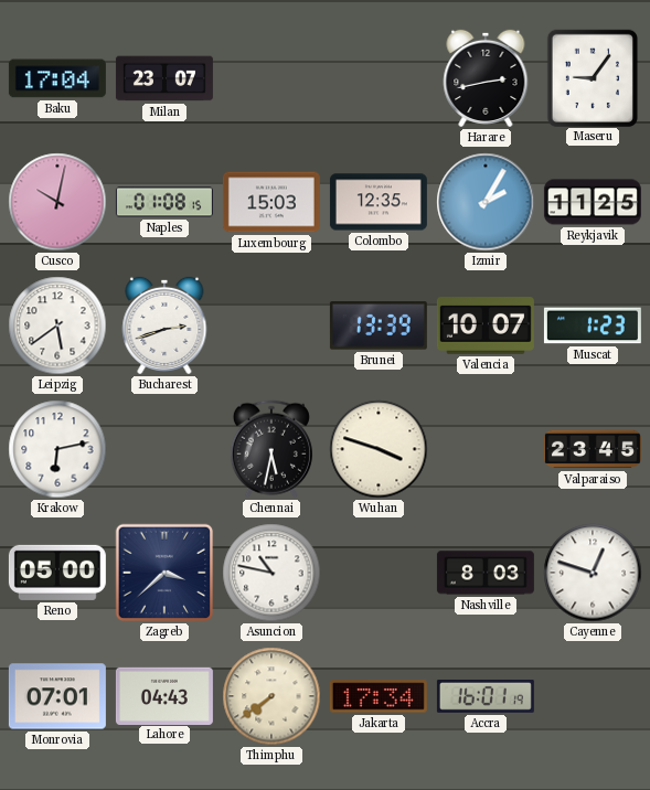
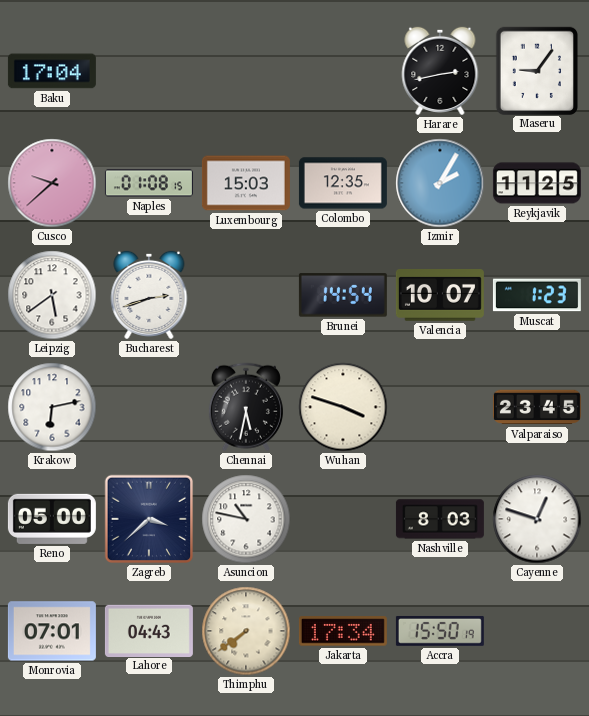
Milan: 23:07 -> none
Cusco: 10:02 -> 9:38
Brunei: 13:39 -> 14:54
Accra: 16:01 -> 15:50
